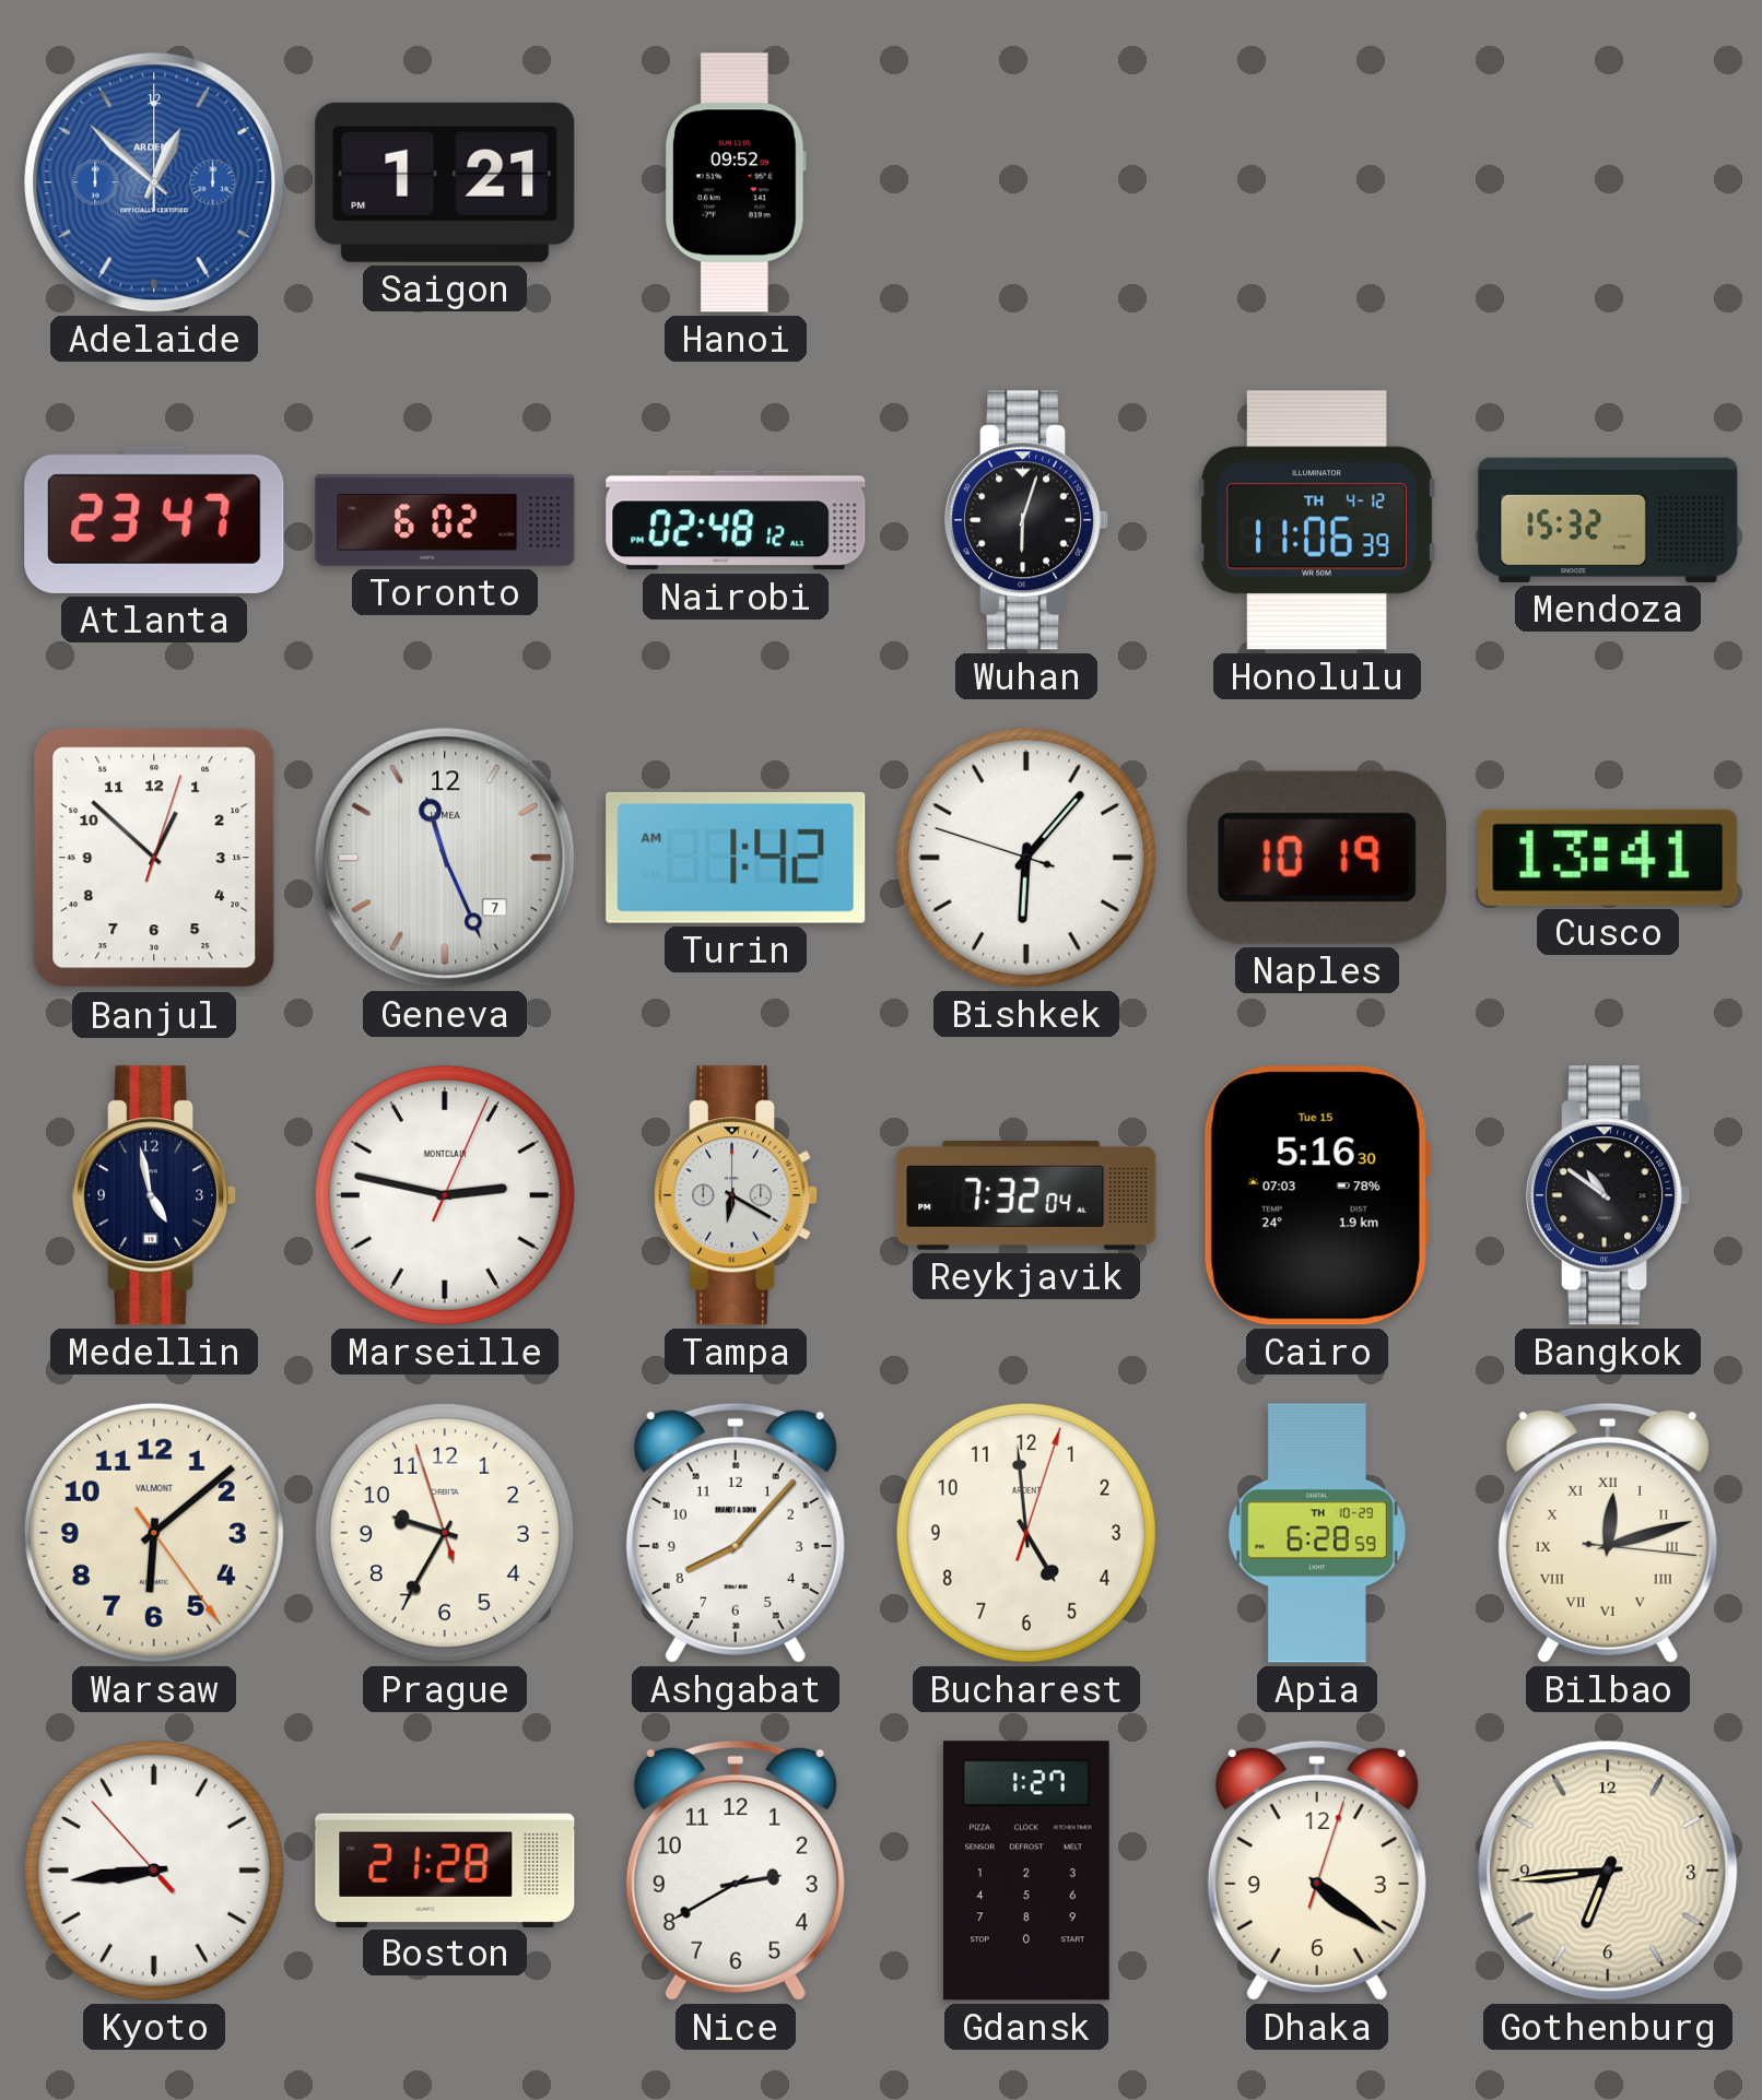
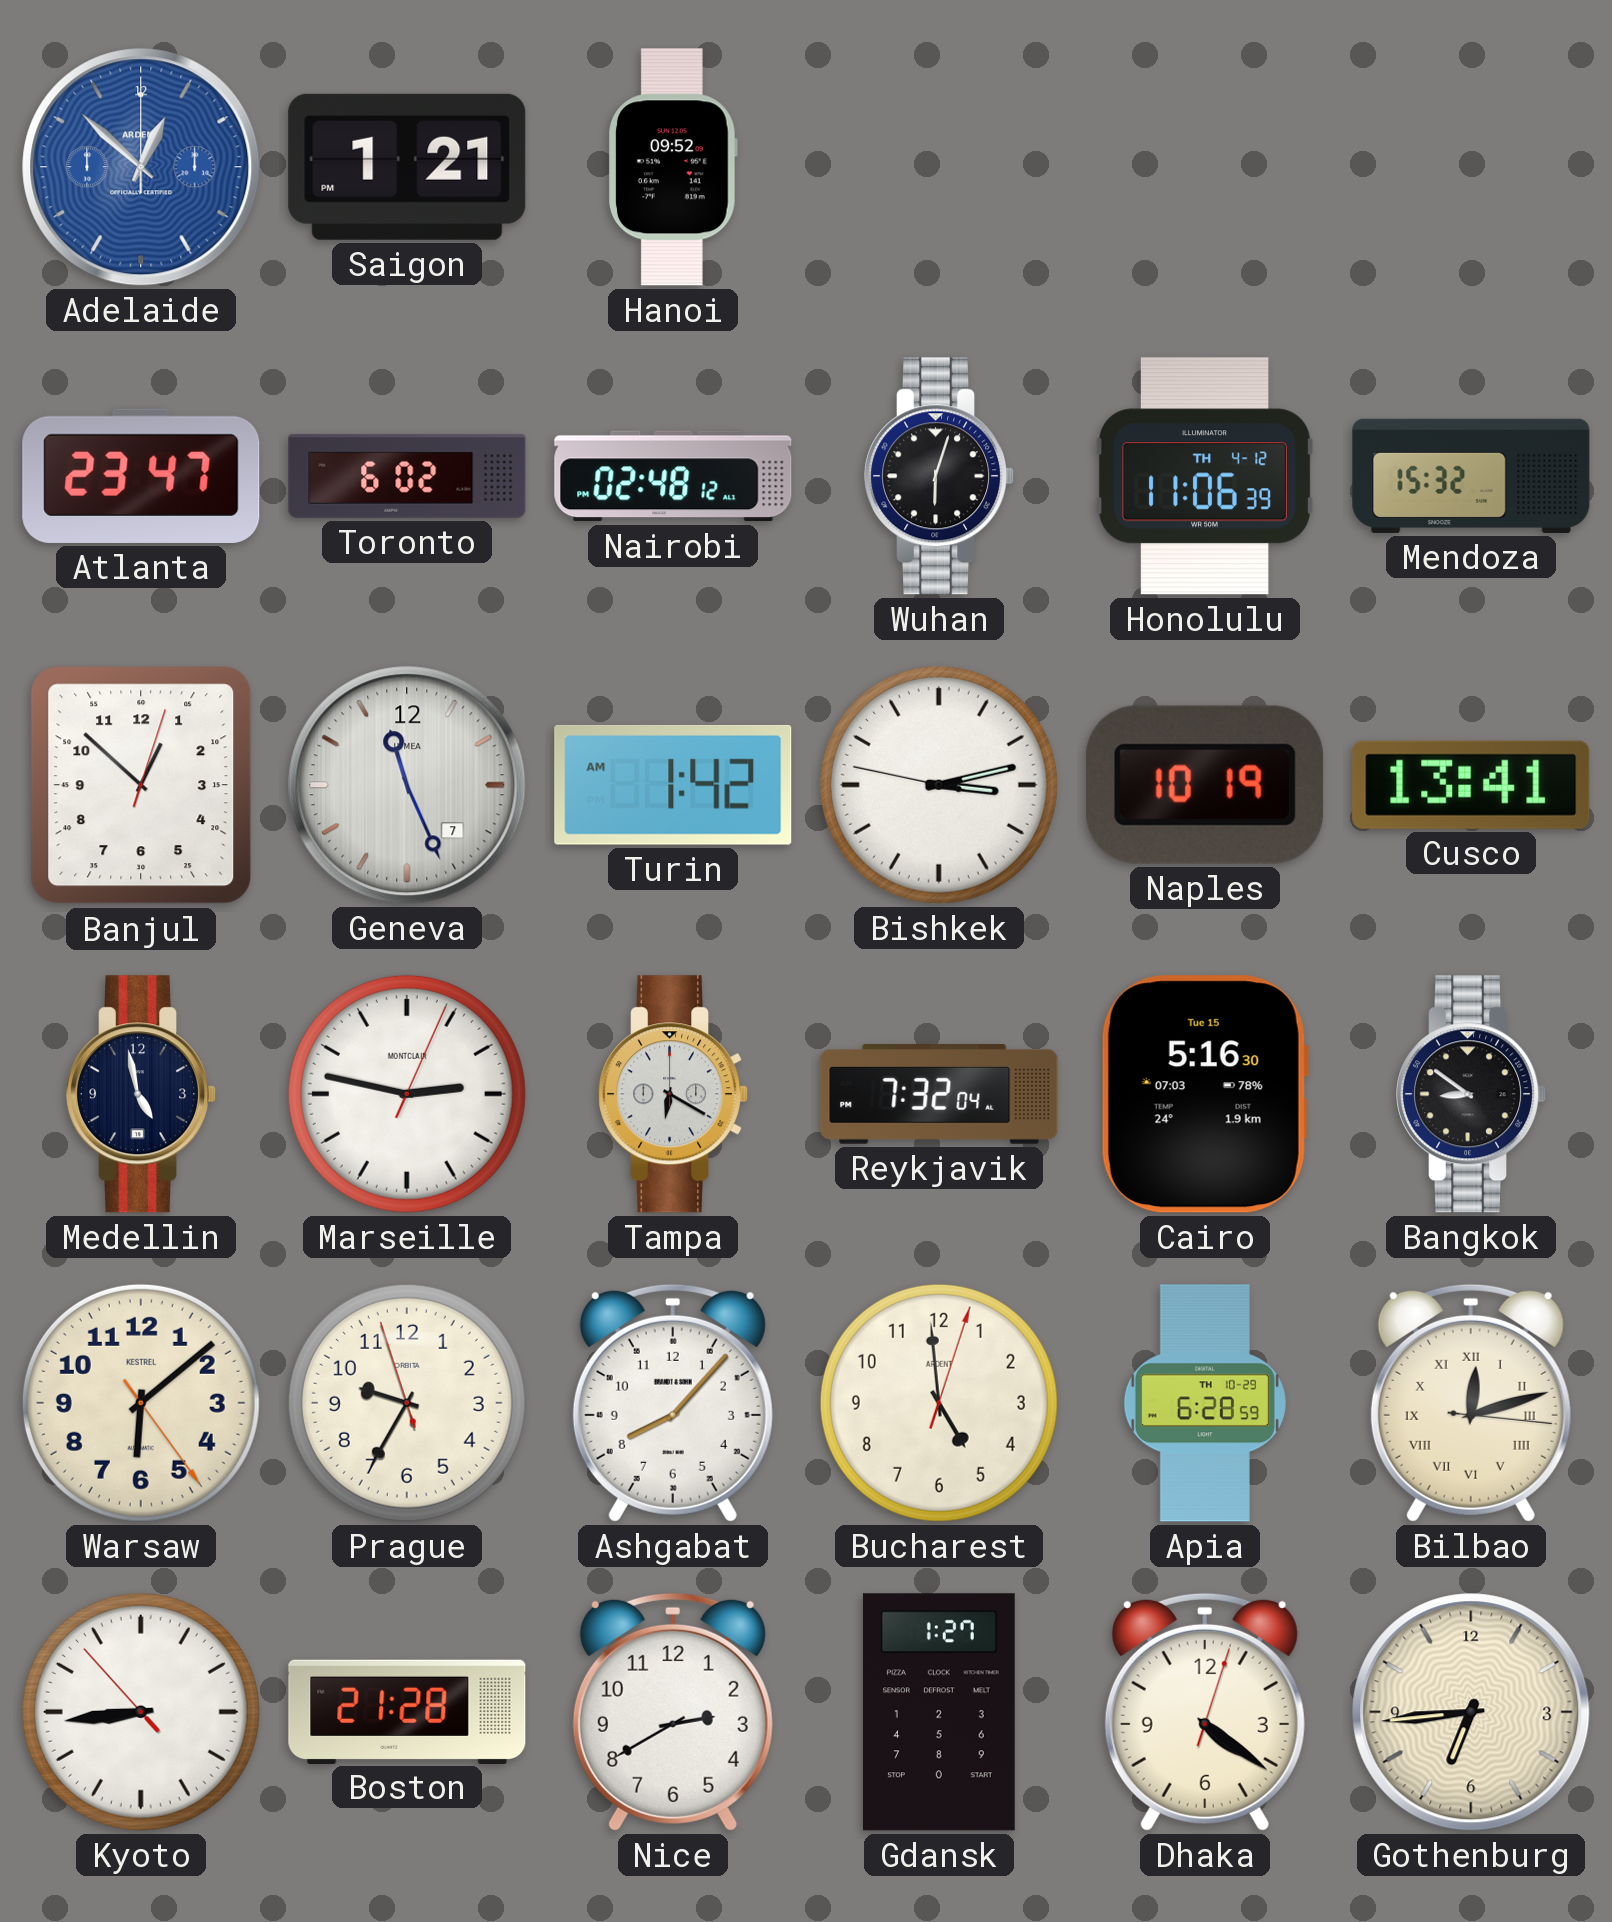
Bishkek: 6:06 -> 3:12
Bangkok: 10:51 -> 8:51
Warsaw brand: VALMONT -> KESTREL
